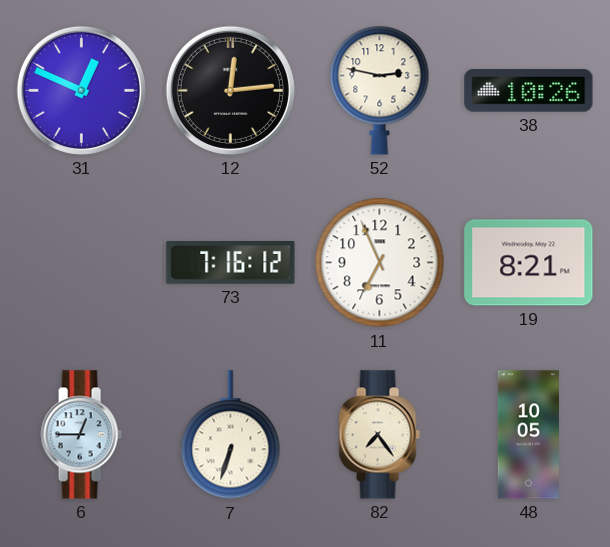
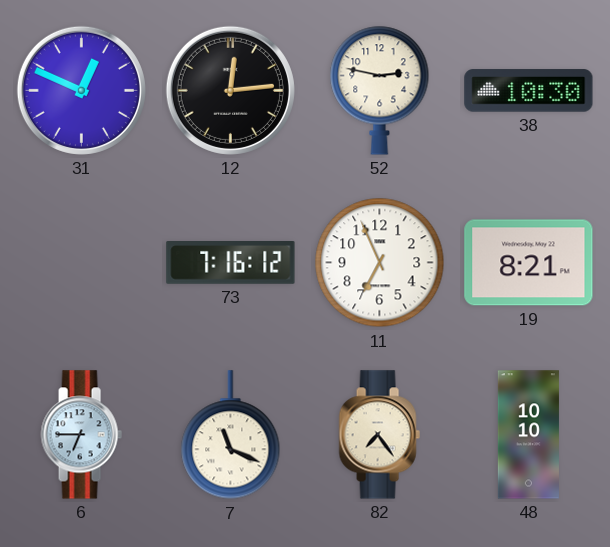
38: 10:26 -> 10:30
6: 12:45 -> 6:45
7: 6:33 -> 11:19
48: 10:05 -> 10:10
